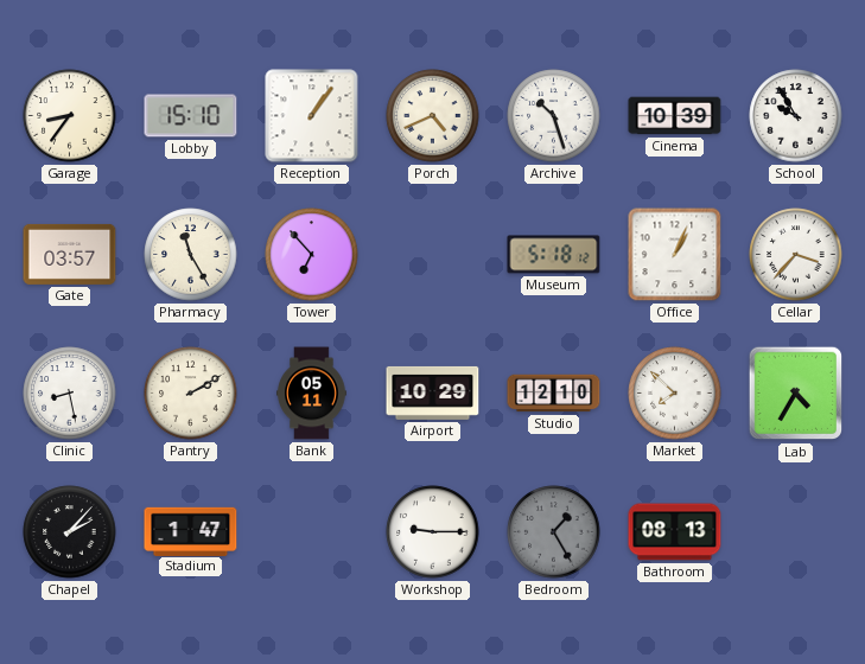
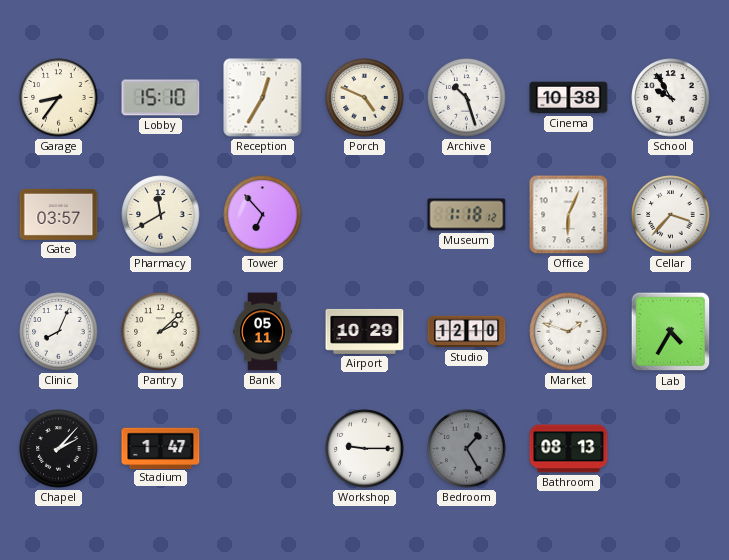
Reception: 1:06 -> 12:35
Porch: 4:41 -> 4:49
Cinema: 10:39 -> 10:38
Pharmacy: 11:25 -> 11:40
Museum: 5:18 -> 1:18
Office: 1:04 -> 6:04
Clinic: 8:28 -> 8:04
Pantry: 2:10 -> 2:08
Market: 7:52 -> 1:48
